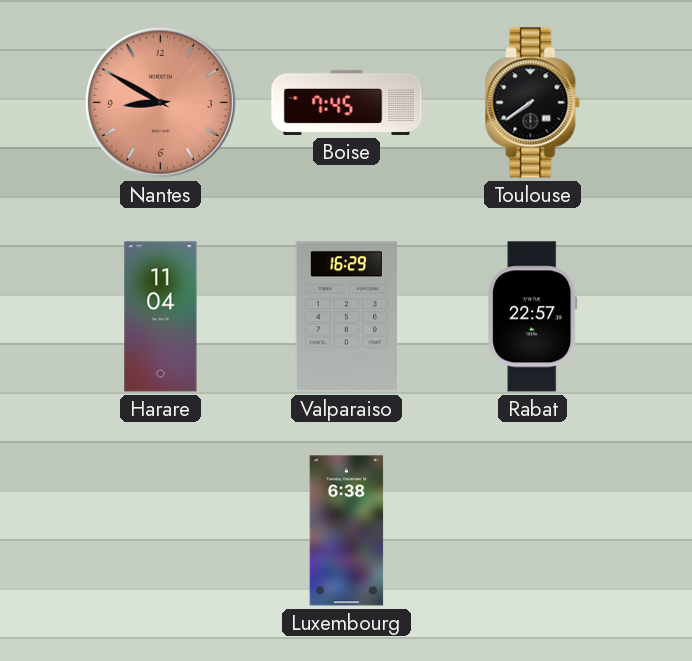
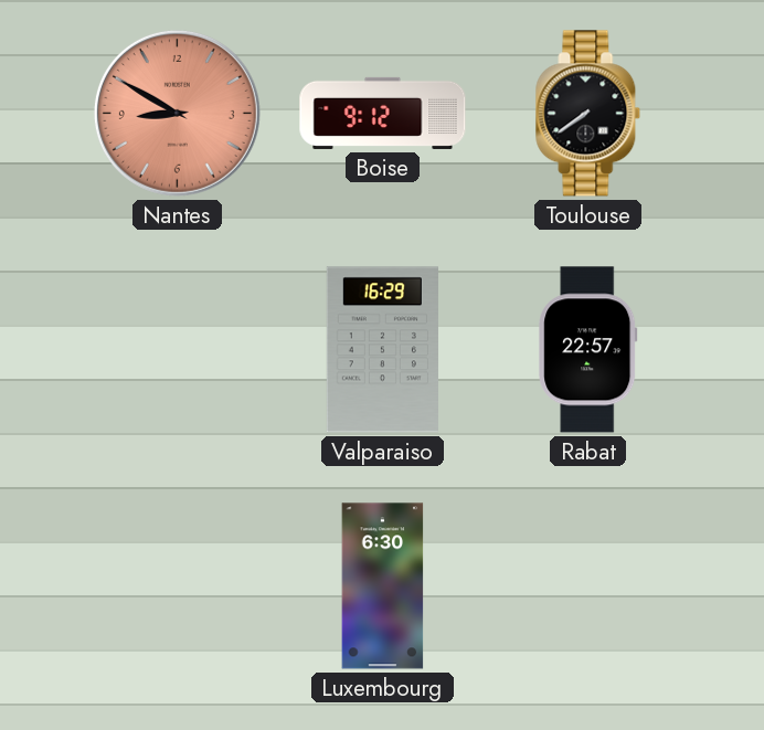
Boise: 7:45 -> 9:12
Harare: 11:04 -> none
Luxembourg: 6:38 -> 6:30
